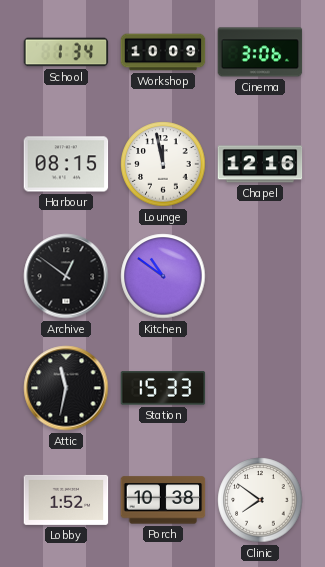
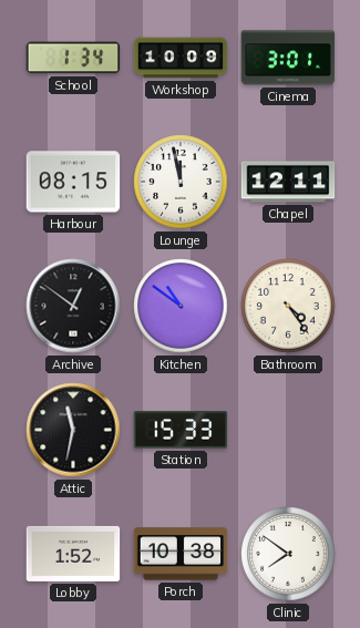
Cinema: 3:06 -> 3:01
Chapel: 12:16 -> 12:11
Bathroom: none -> 4:24
